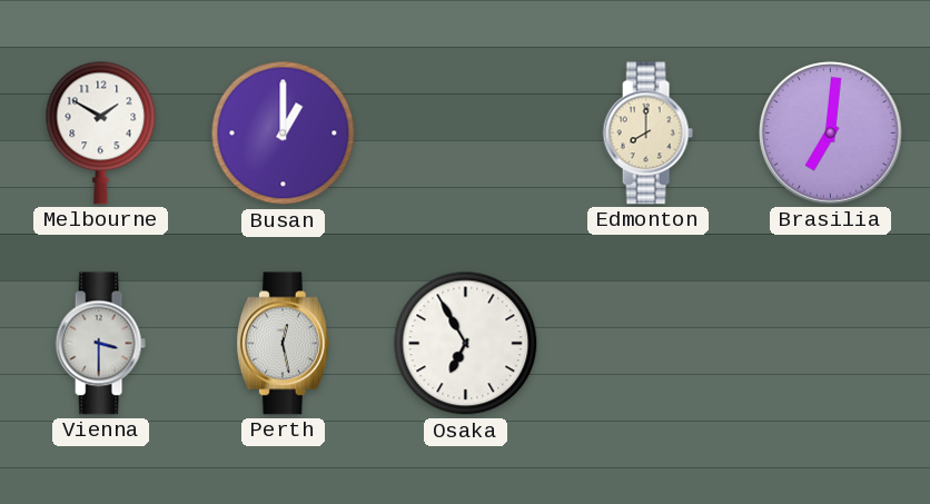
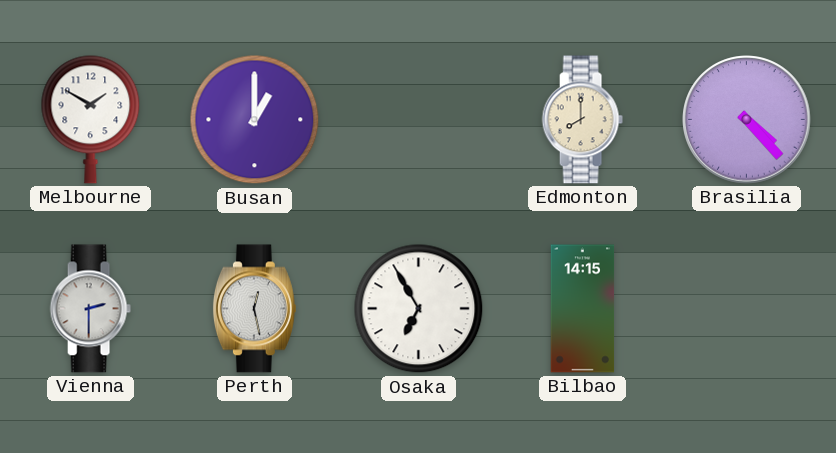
Brasilia: 7:01 -> 4:23
Vienna: 3:30 -> 2:30
Bilbao: none -> 14:15
